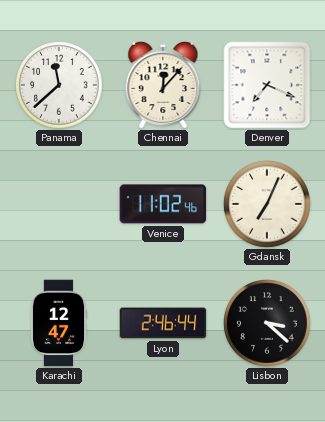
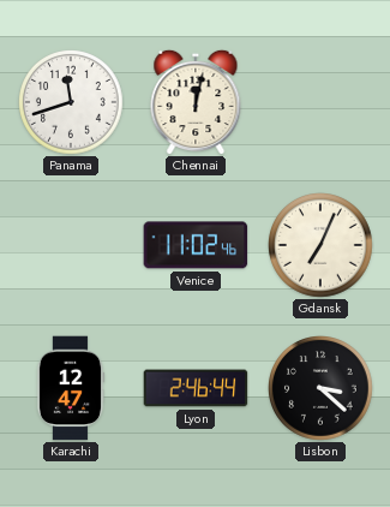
Panama: 11:38 -> 11:42
Chennai: 12:07 -> 12:02
Denver: 7:19 -> none
